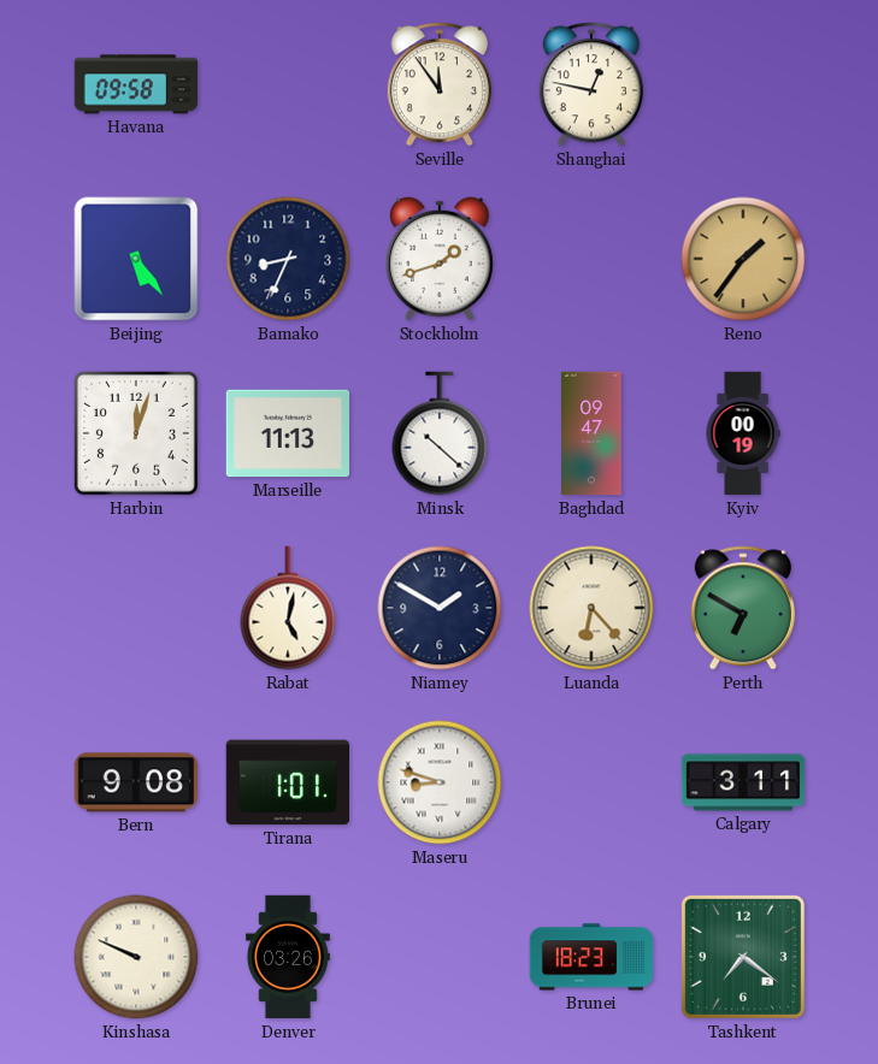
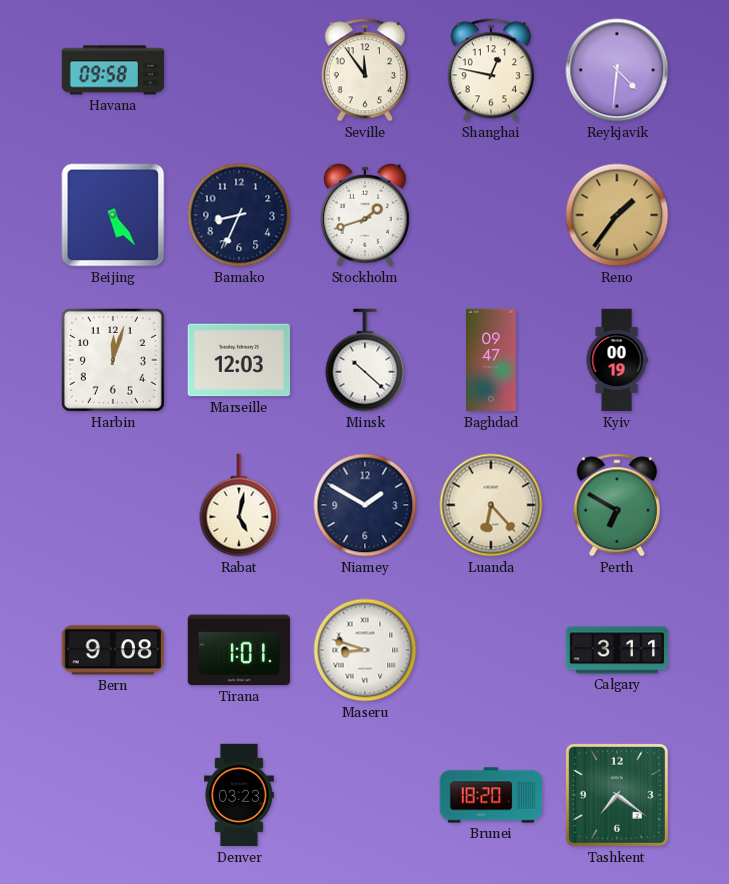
Reykjavik: none -> 4:31
Marseille: 11:13 -> 12:03
Kinshasa: 9:49 -> none
Denver: 03:26 -> 03:23
Brunei: 18:23 -> 18:20
